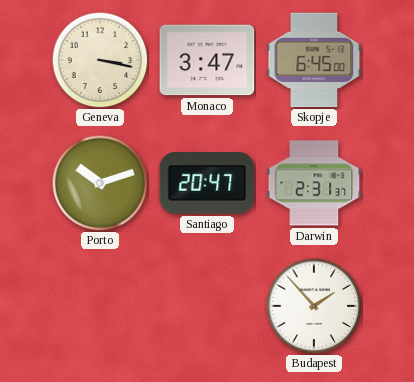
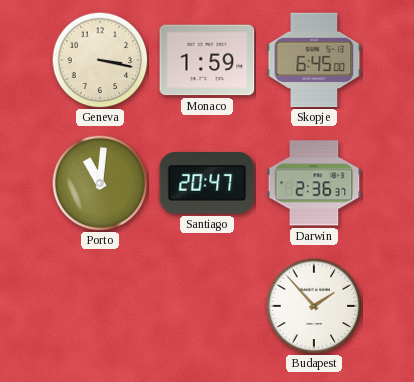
Monaco: 3:47 -> 1:59
Porto: 10:12 -> 11:01
Darwin: 2:31 -> 2:36
